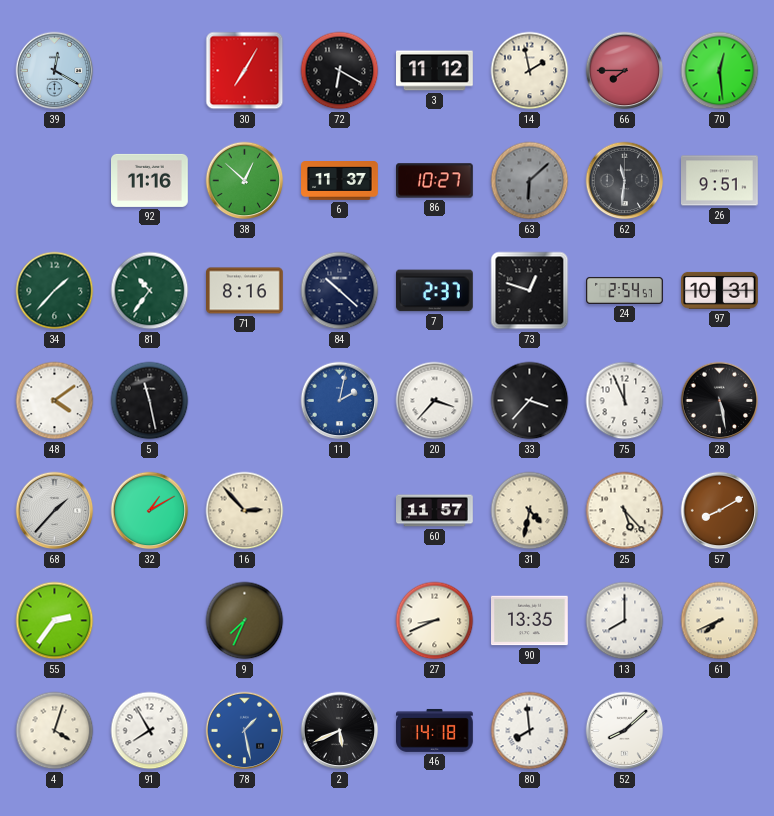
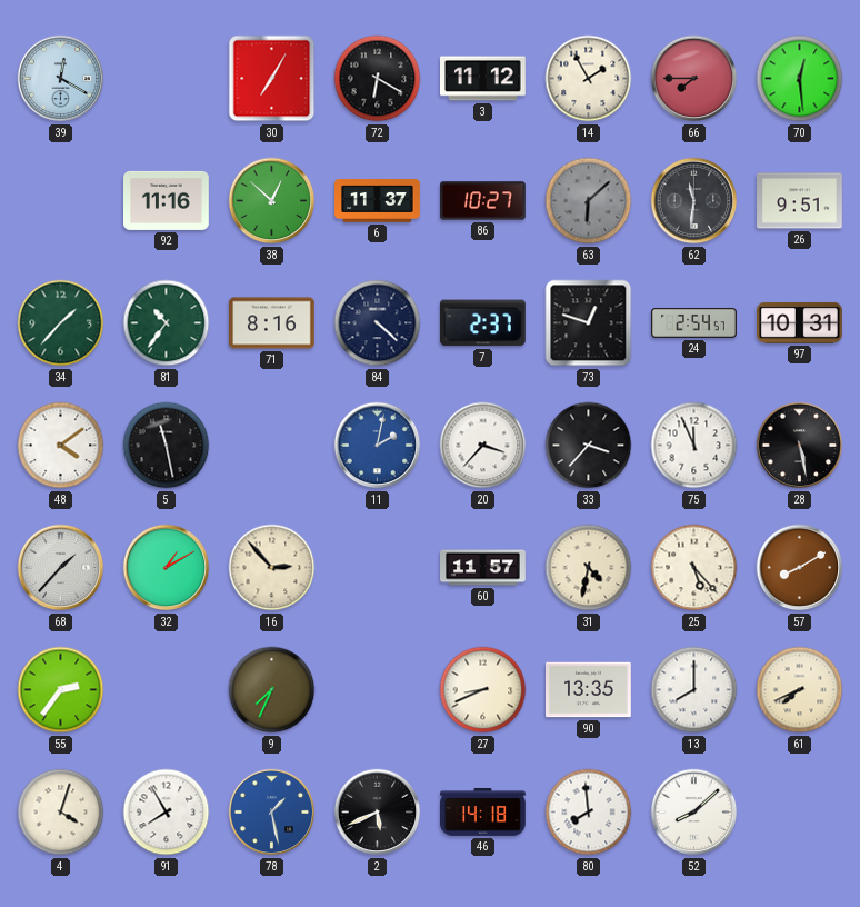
14: 1:58 -> 1:55
84: 10:22 -> 4:22
